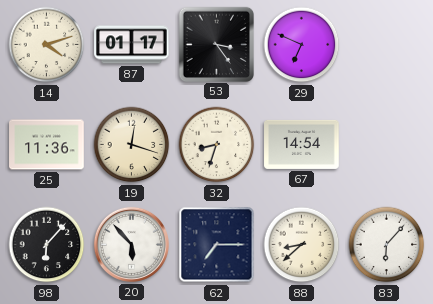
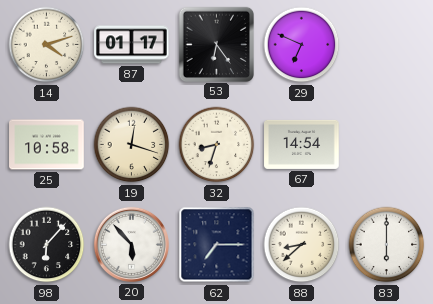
53: 3:24 -> 6:24
25: 11:36 -> 10:58
83: 6:07 -> 6:00
